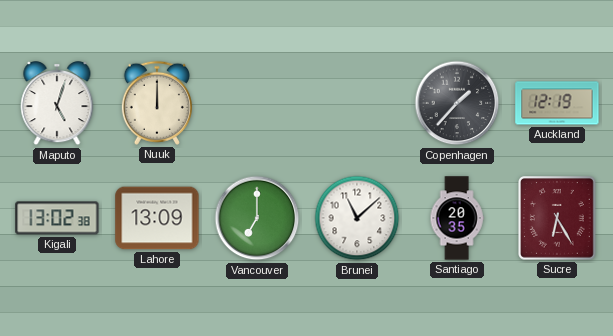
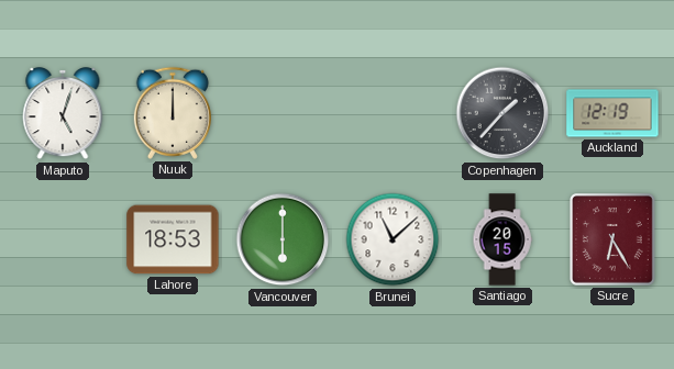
Kigali: 13:02 -> none
Lahore: 13:09 -> 18:53
Vancouver: 7:00 -> 6:00
Santiago: 20:35 -> 20:15
